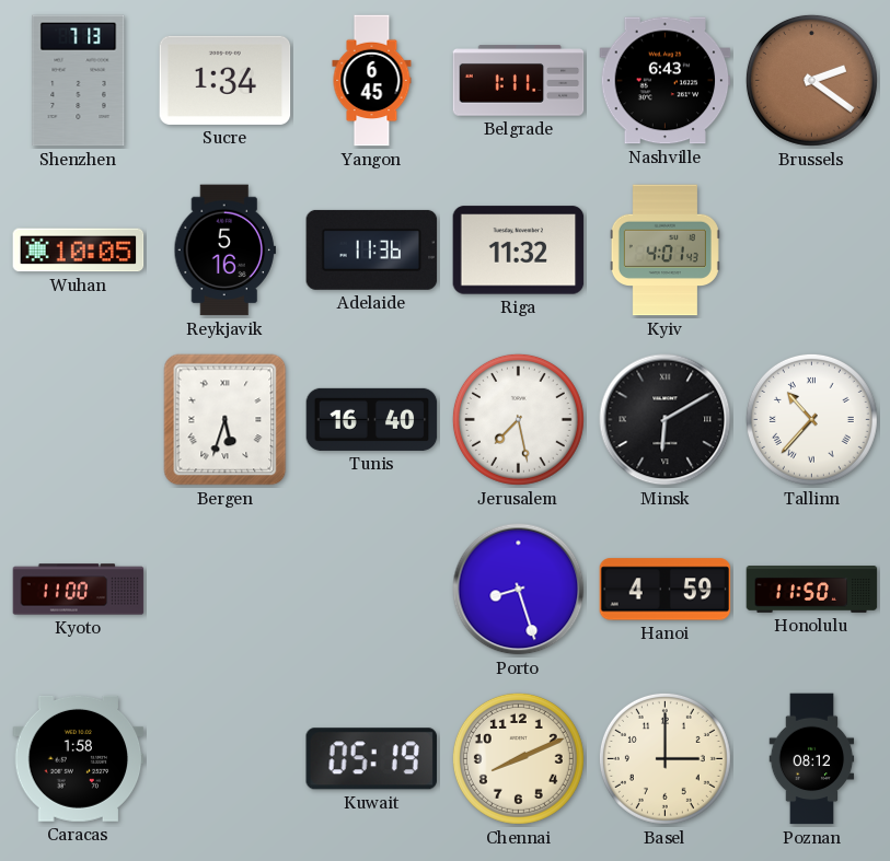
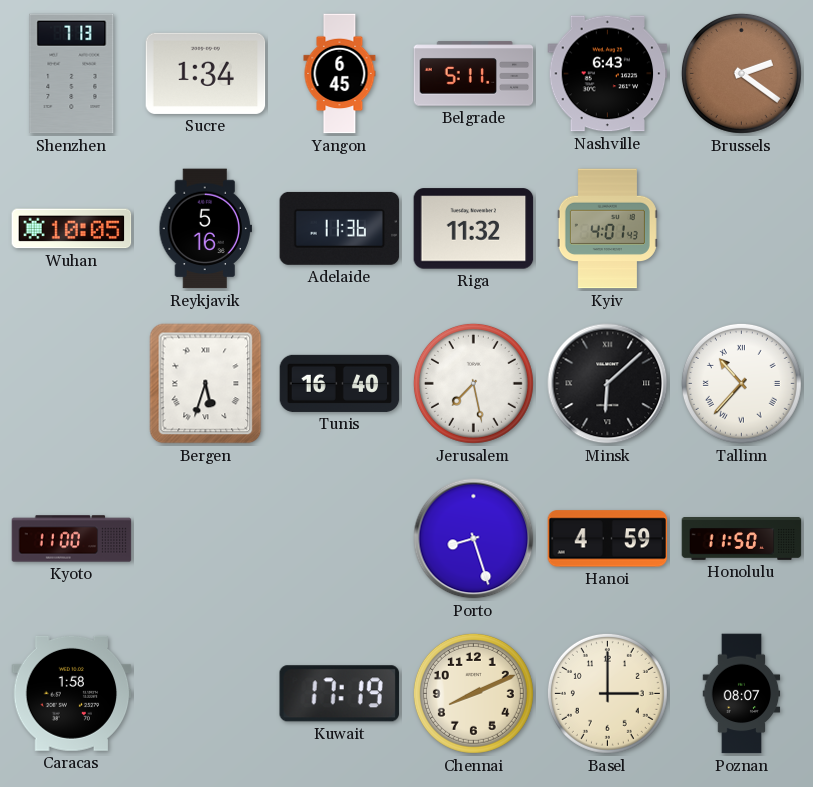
Belgrade: 1:11 -> 5:11
Minsk: 6:10 -> 6:08
Kuwait: 05:19 -> 17:19
Poznan: 08:12 -> 08:07
